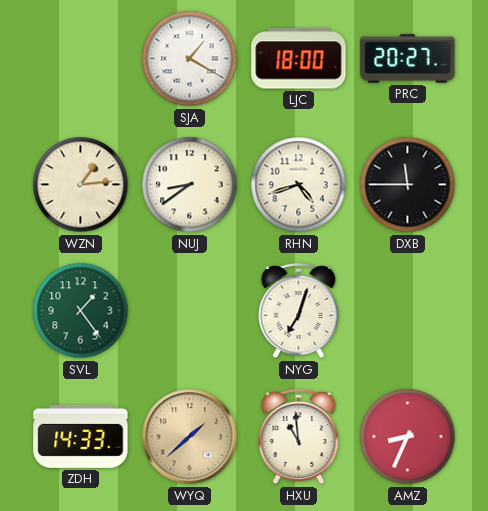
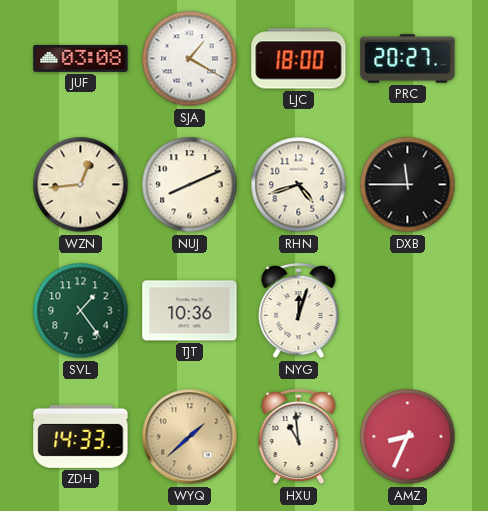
JUF: none -> 03:08
WZN: 1:14 -> 12:44
NUJ: 8:39 -> 8:11
TJT: none -> 10:36
NYG: 7:03 -> 12:03
